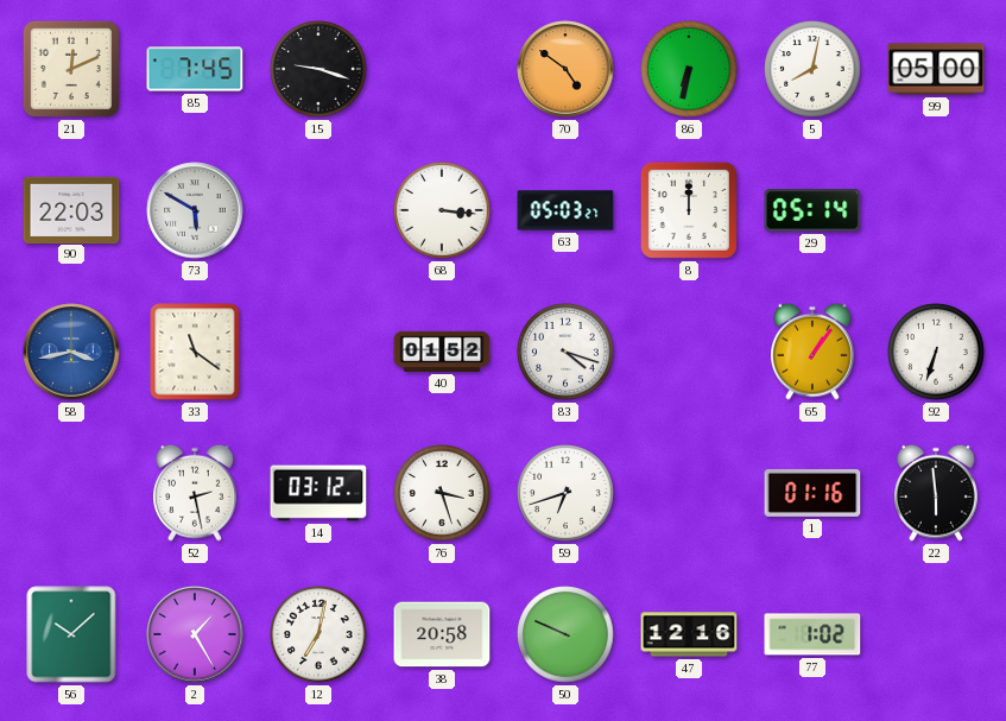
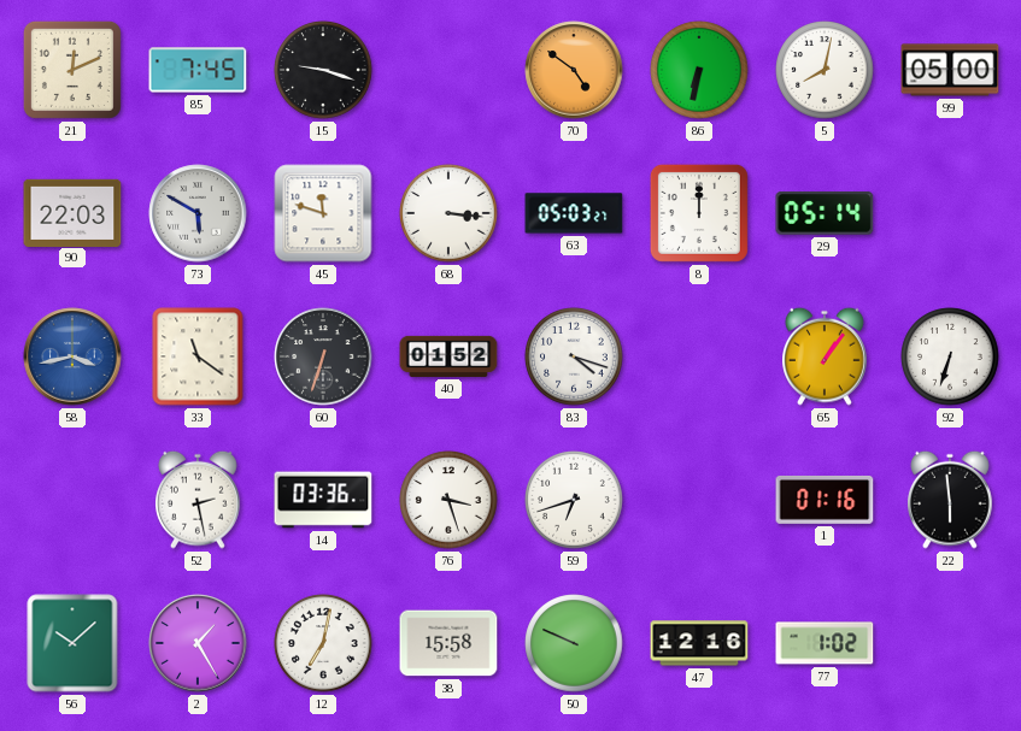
45: none -> 11:48
60: none -> 6:33
14: 03:12 -> 03:36
38: 20:58 -> 15:58
